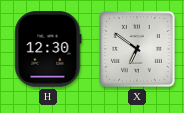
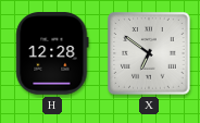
H: 12:30 -> 12:28
